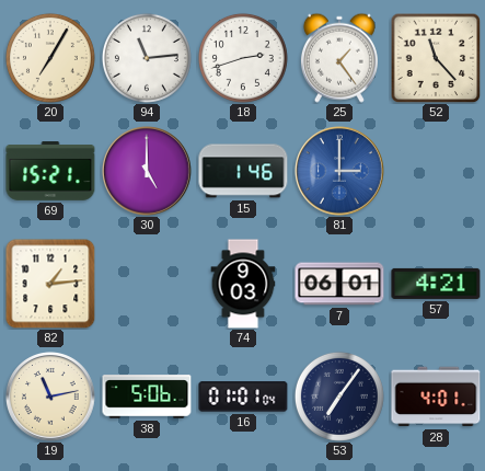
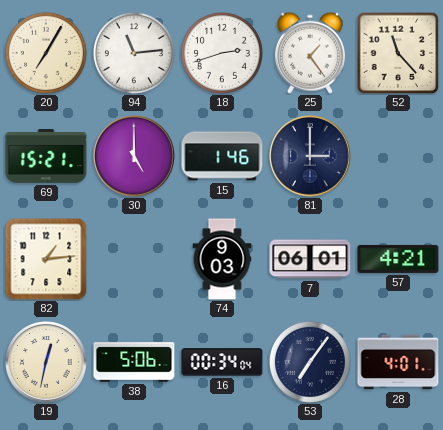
81 dial: blue -> navy
19: 11:13 -> 12:32
16: 01:01 -> 00:34
